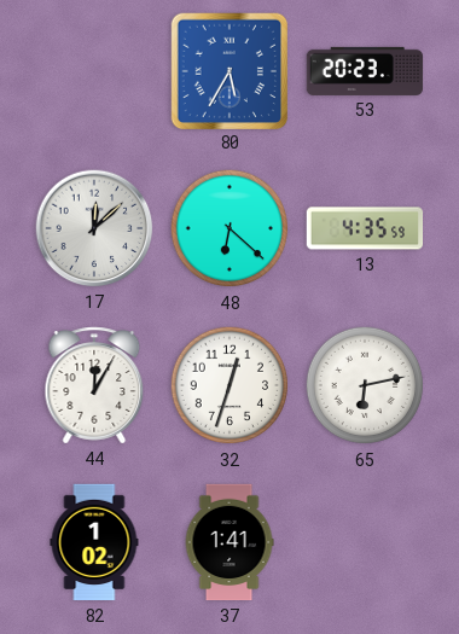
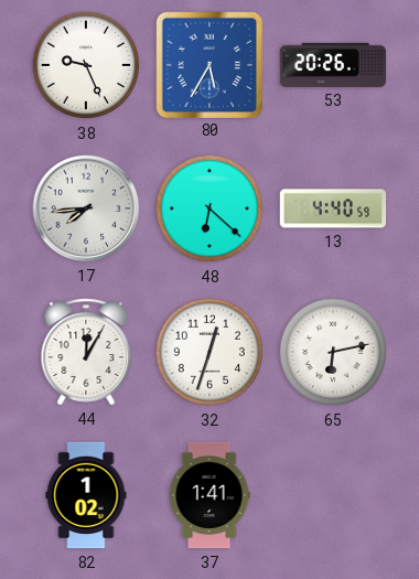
38: none -> 9:26
53: 20:23 -> 20:26
17: 12:08 -> 7:44
13: 4:35 -> 4:40
